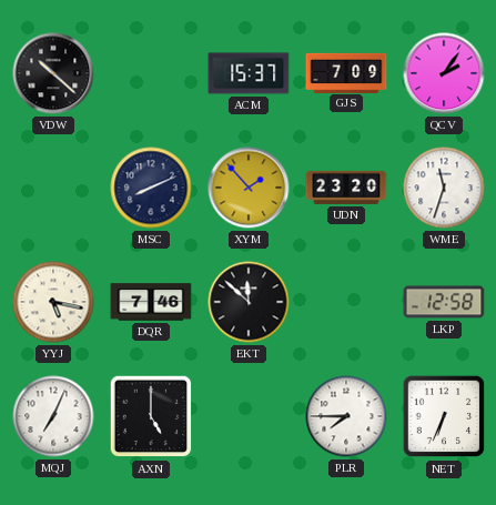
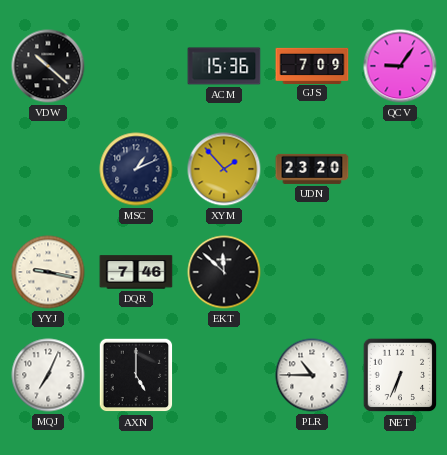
ACM: 15:37 -> 15:36
QCV: 2:06 -> 9:06
MSC: 8:11 -> 1:11
WME: 11:33 -> none
YYJ: 5:17 -> 9:17
LKP: 12:58 -> none
PLR: 7:45 -> 10:45
